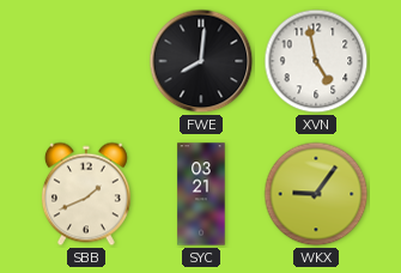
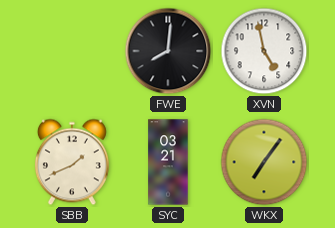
WKX: 9:06 -> 7:06
